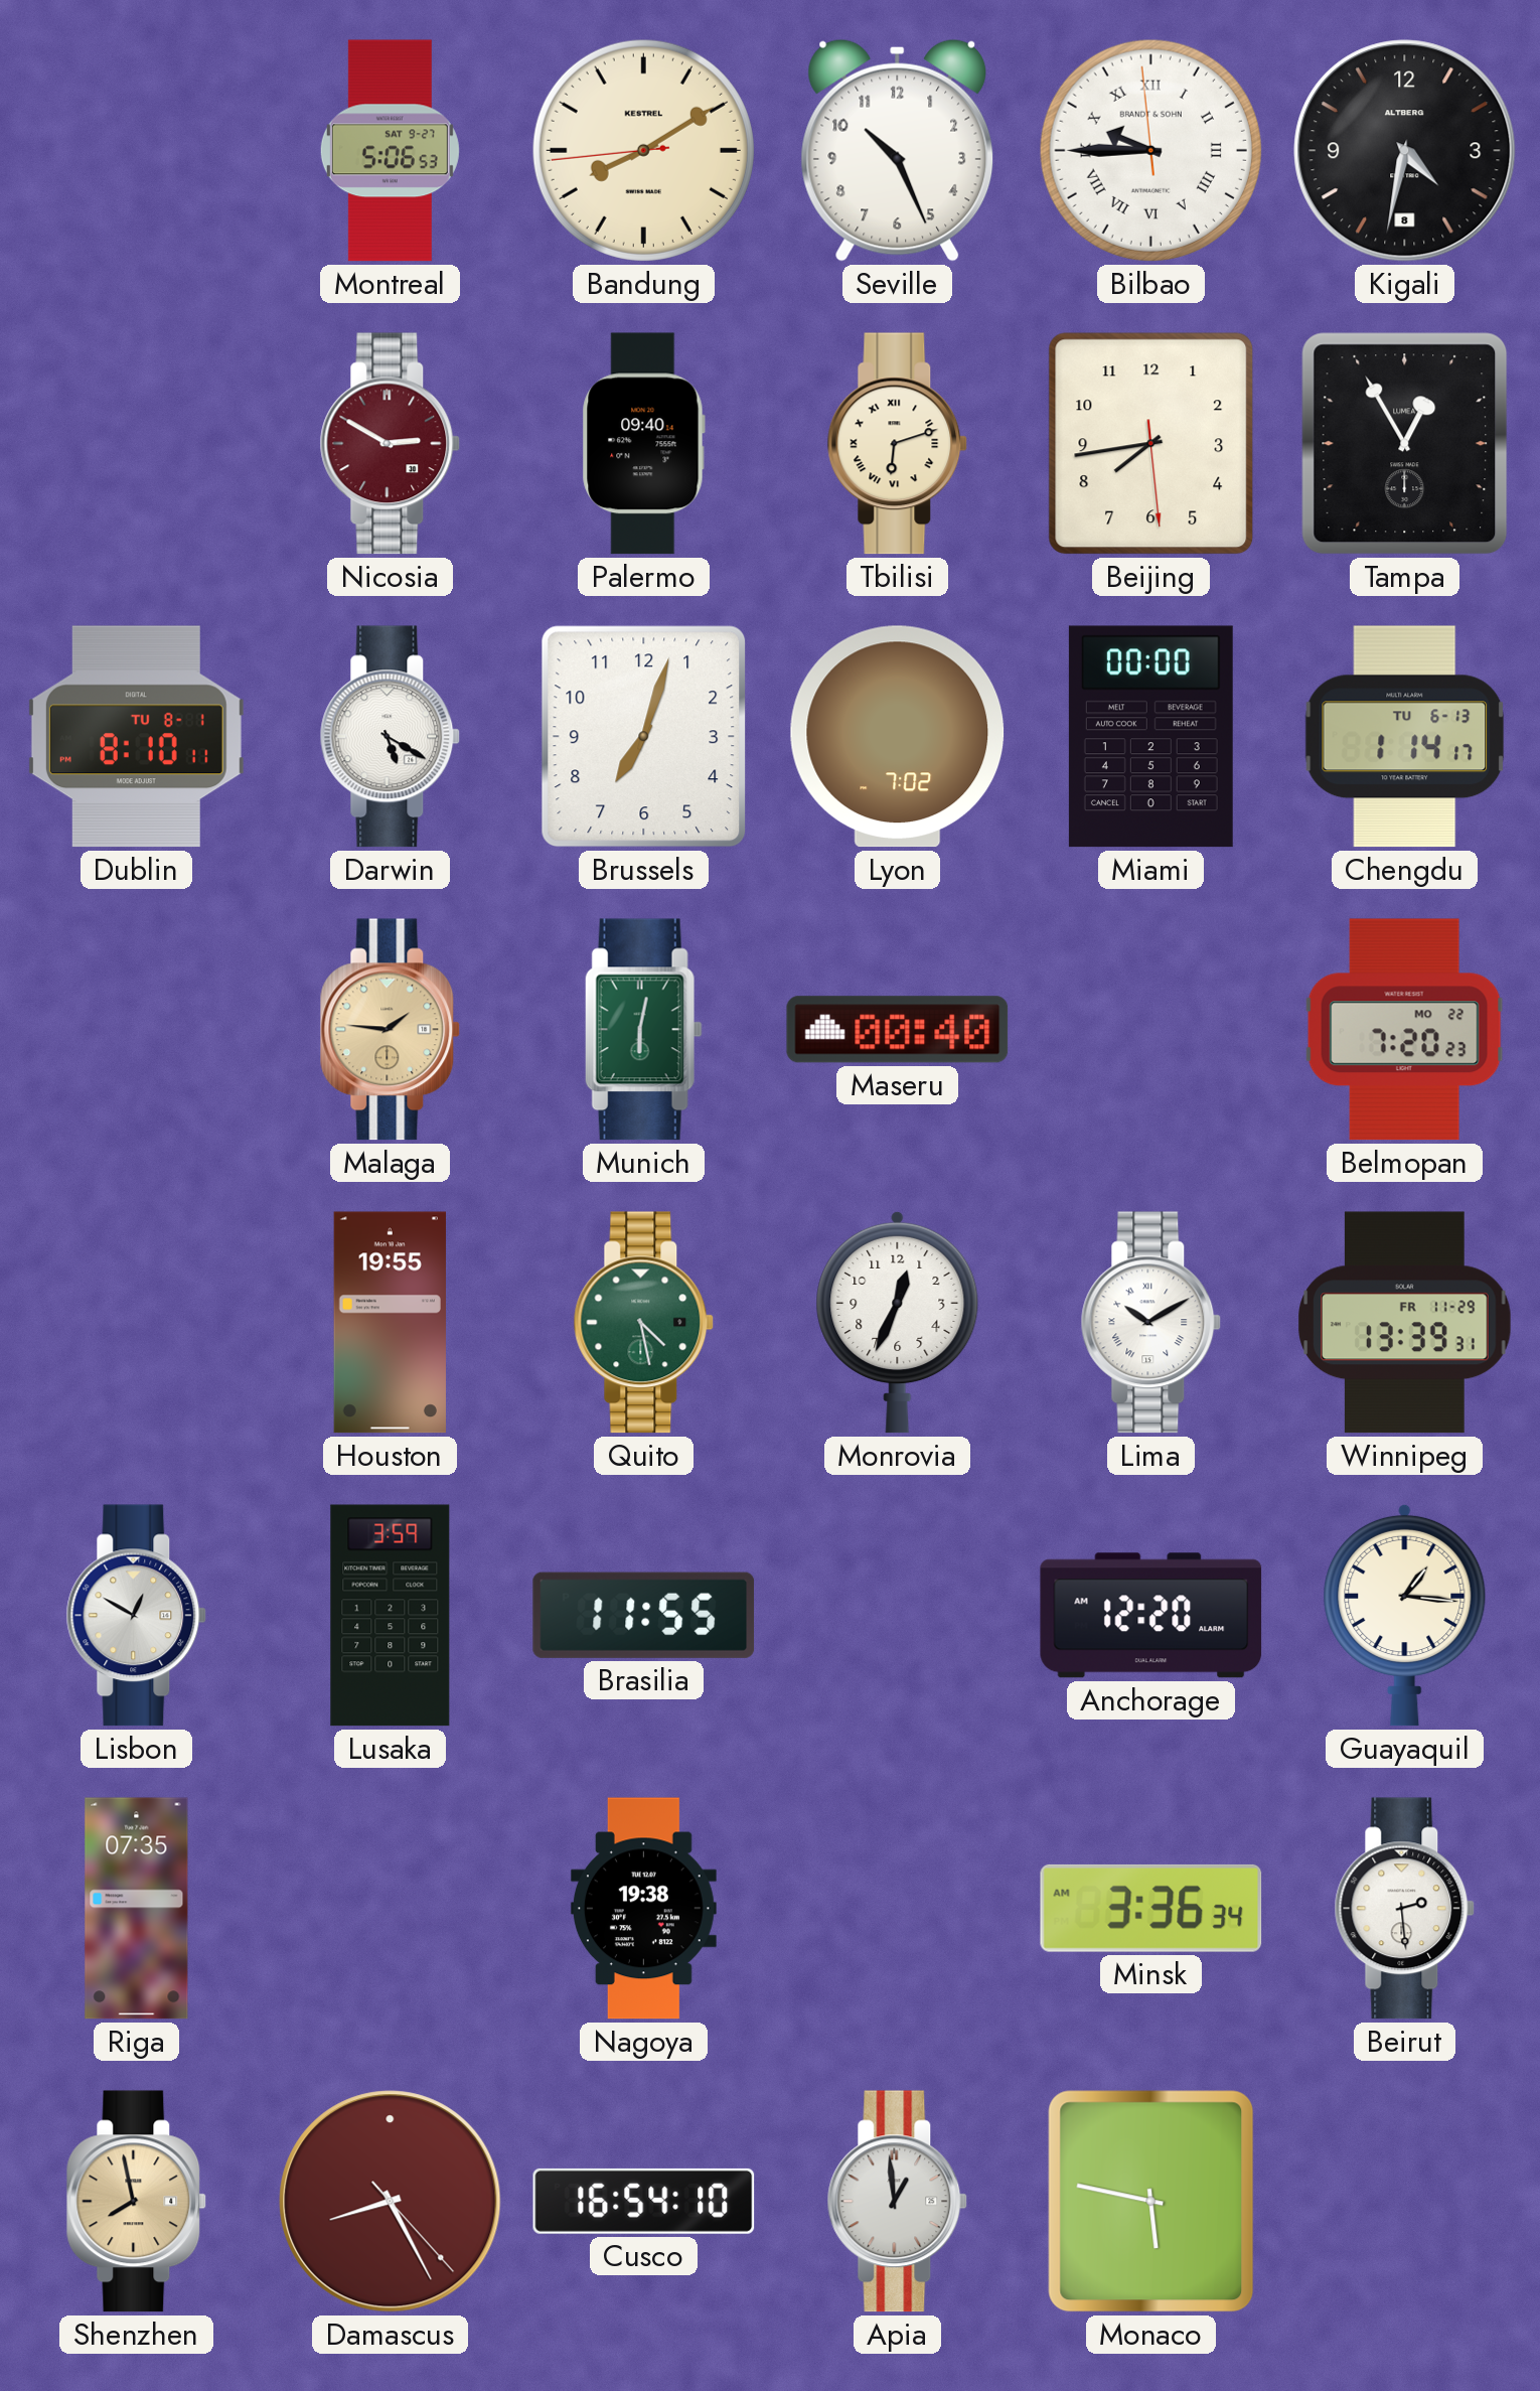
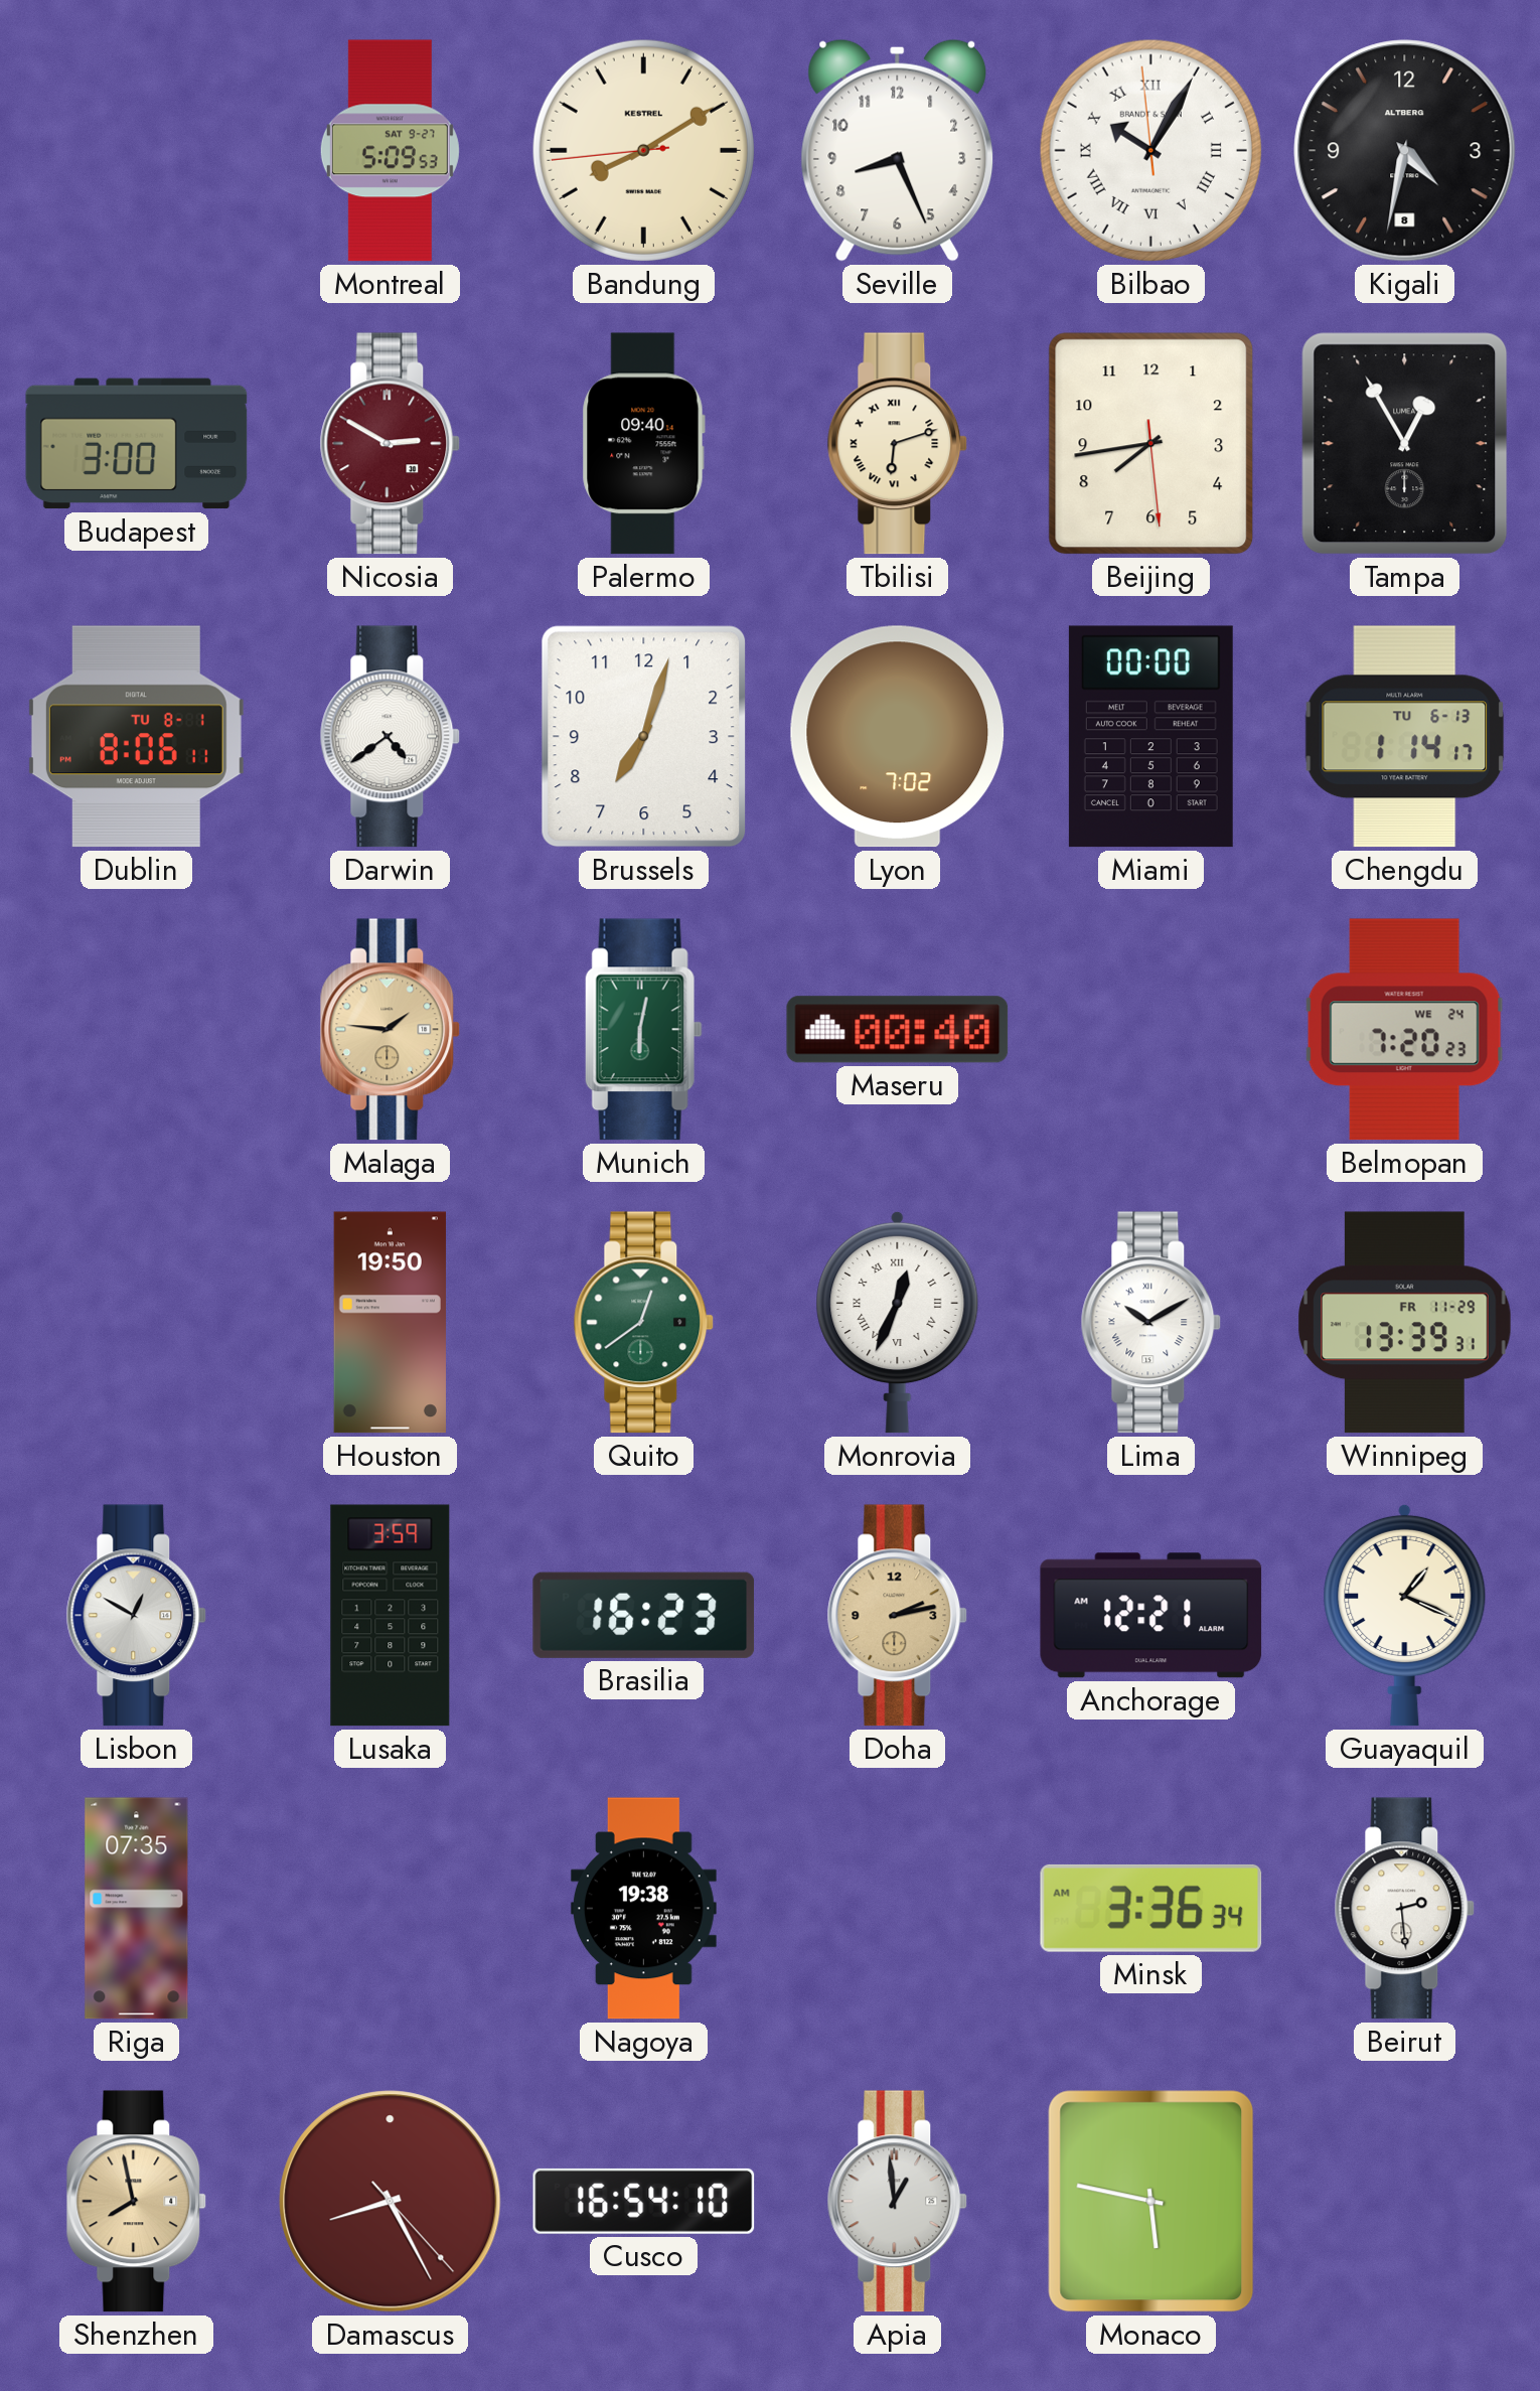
Montreal: 5:06 -> 5:09
Seville: 10:26 -> 8:26
Bilbao: 9:44 -> 10:04
Budapest: none -> 3:00
Dublin: 8:10 -> 8:06
Darwin: 5:20 -> 4:39
Belmopan date: MO 22 -> WE 24
Houston: 19:55 -> 19:50
Quito: 4:28 -> 12:39
Monrovia numerals: Arabic -> Roman
Brasilia: 11:55 -> 16:23
Doha: none -> 2:13
Anchorage: 12:20 -> 12:21
Guayaquil: 1:16 -> 1:19
